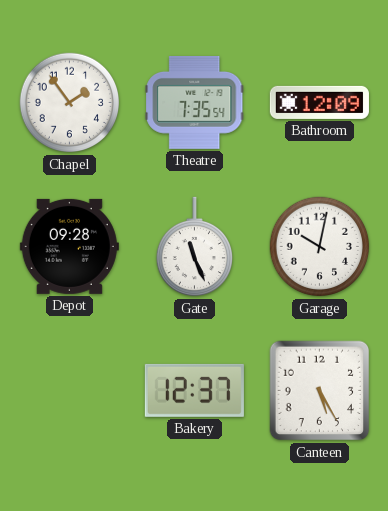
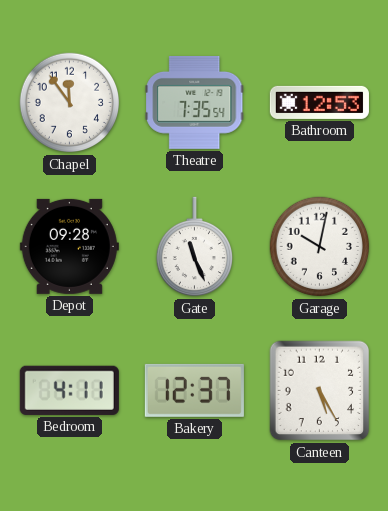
Chapel: 1:54 -> 11:54
Bathroom: 12:09 -> 12:53
Bedroom: none -> 4:11
